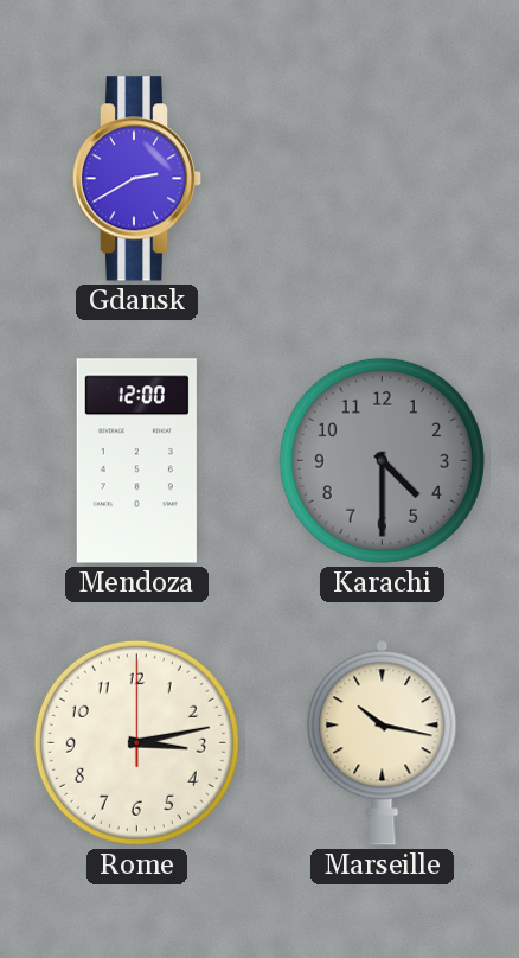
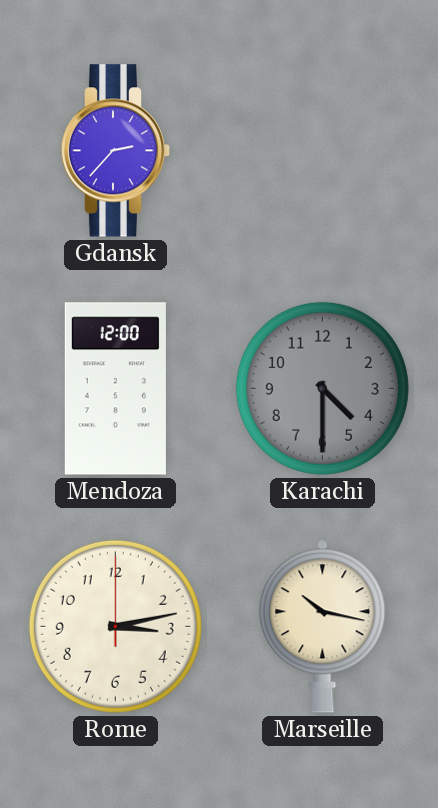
Gdansk: 2:40 -> 2:37
